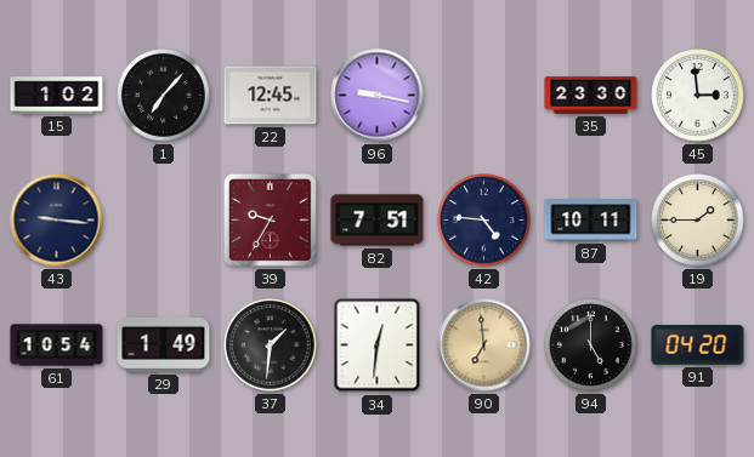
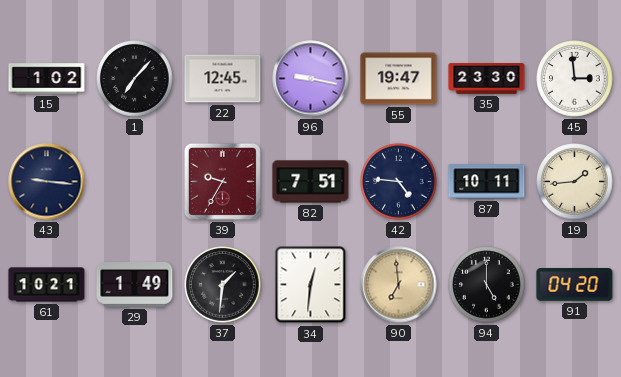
55: none -> 19:47
19: 1:45 -> 1:44
61: 10:54 -> 10:21
